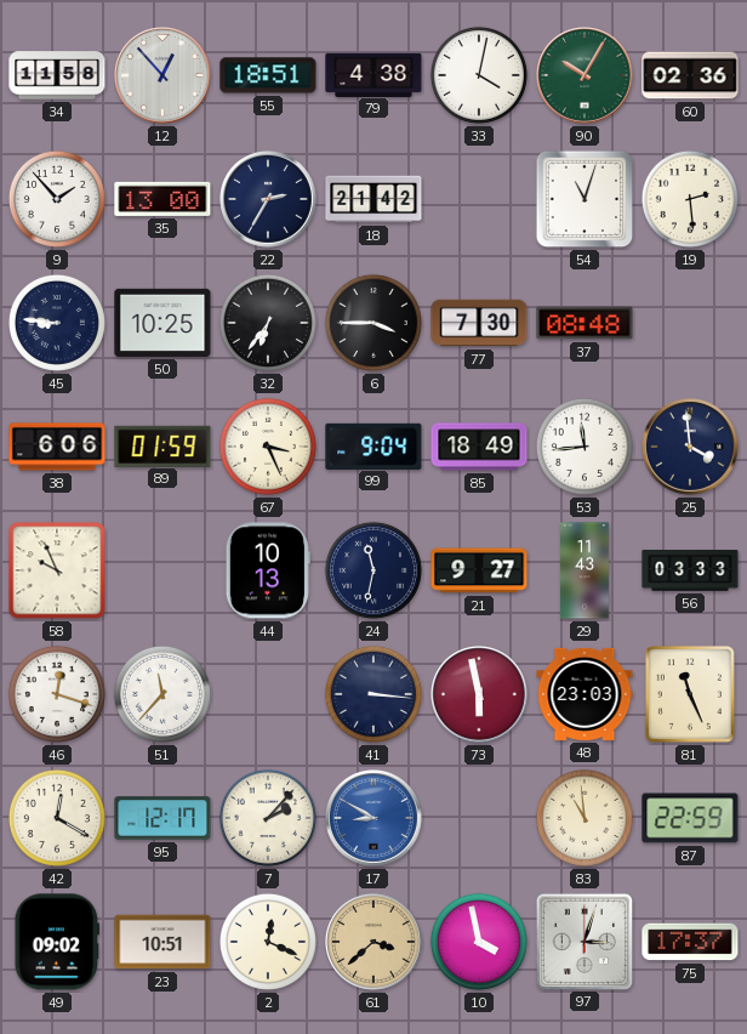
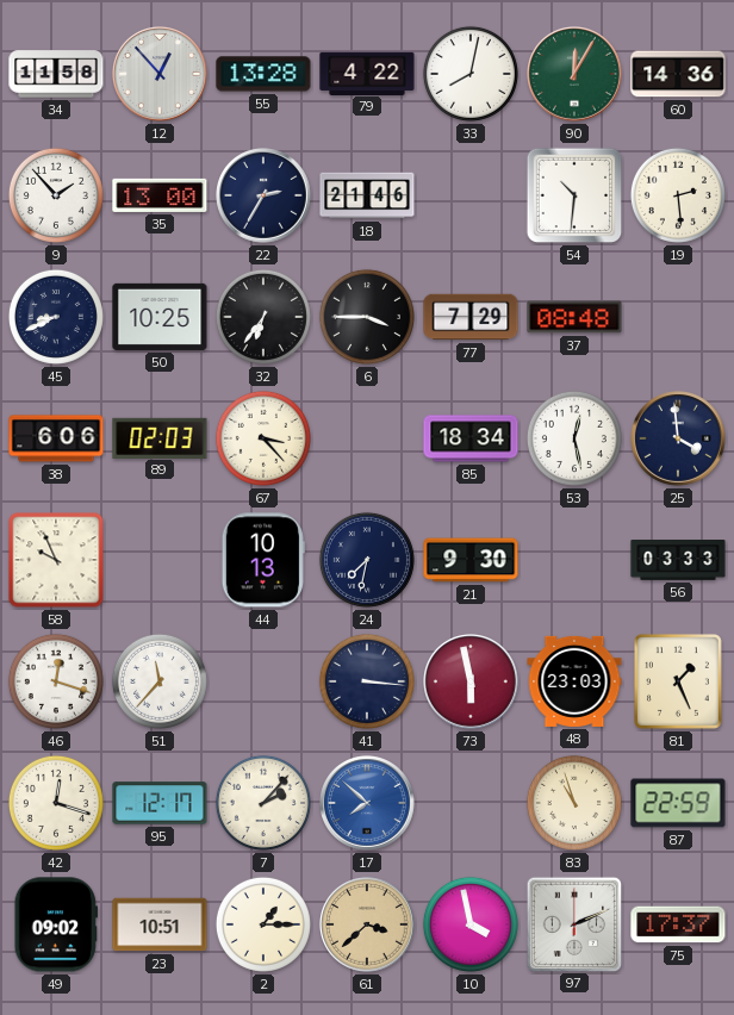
55: 18:51 -> 13:28
79: 4:38 -> 4:22
33: 4:02 -> 8:02
90: 10:05 -> 12:05
60: 02:36 -> 14:36
18: 21:42 -> 21:46
54: 11:03 -> 10:31
45: 8:46 -> 8:41
77: 7:30 -> 7:29
89: 01:59 -> 02:03
67: 3:26 -> 3:23
99: 9:04 -> none
85: 18:49 -> 18:34
53: 11:44 -> 12:28
24: 11:32 -> 7:32
21: 9:27 -> 9:30
29: 11:43 -> none
81: 11:26 -> 1:26
42: 12:20 -> 12:18
17: 8:50 -> 7:52
83: 10:59 -> 10:57
2: 12:19 -> 1:15
97: 3:03 -> 2:11
